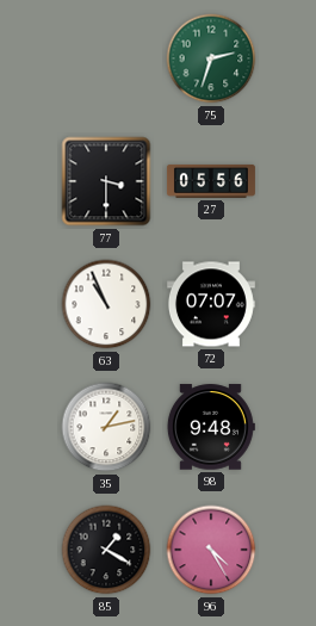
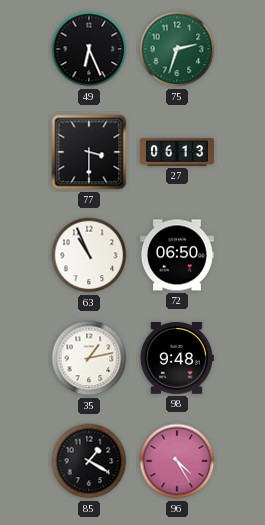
49: none -> 6:26
27: 05:56 -> 06:13
72: 07:07 -> 06:50
